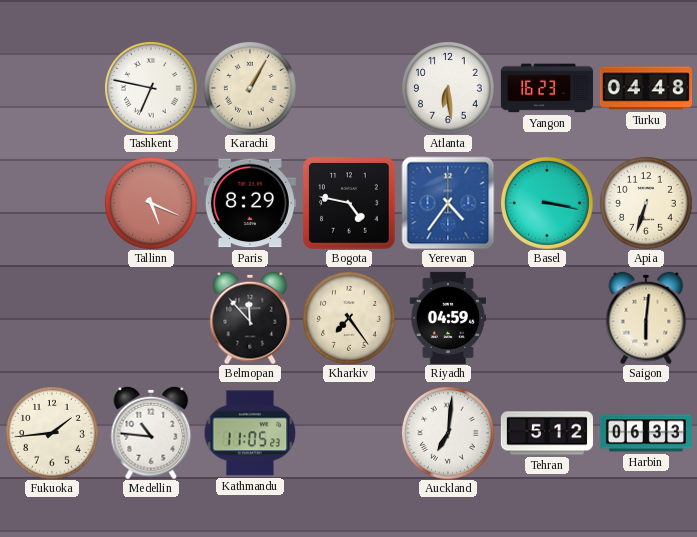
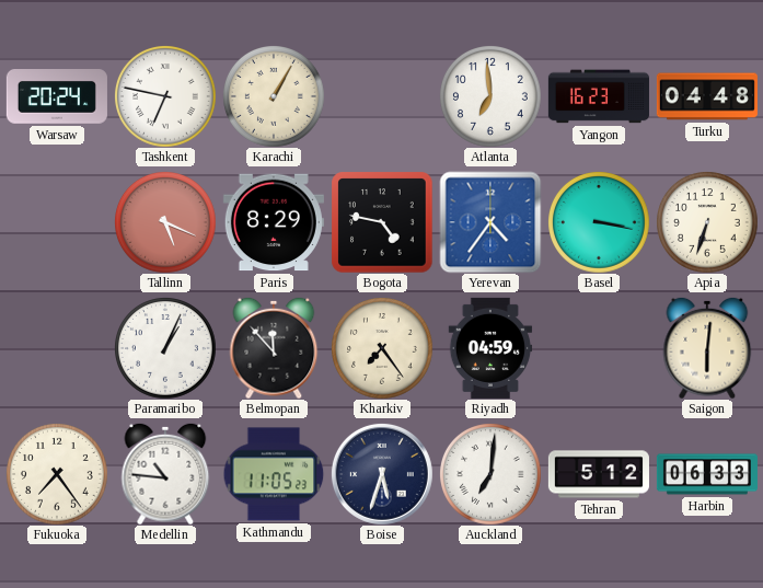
Warsaw: none -> 20:24
Atlanta: 6:29 -> 6:59
Paramaribo: none -> 1:04
Fukuoka: 1:44 -> 7:24
Boise: none -> 5:33
